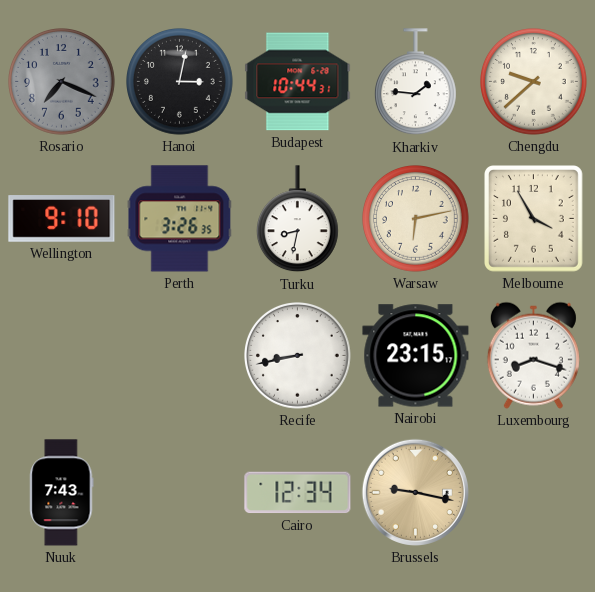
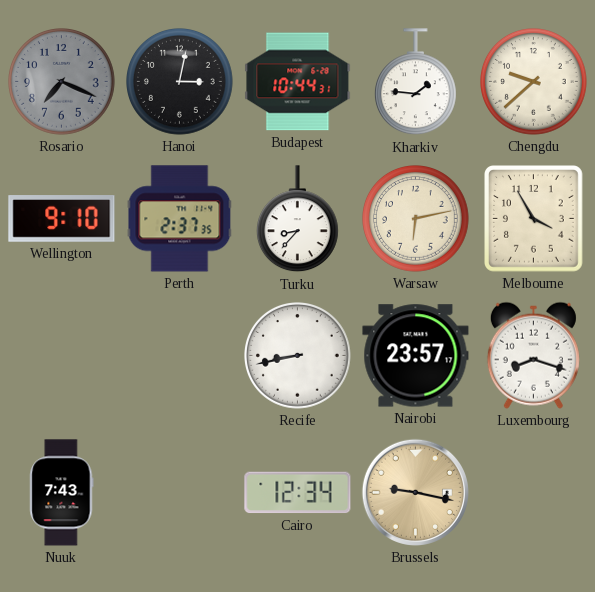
Perth: 3:26 -> 2:37
Turku: 8:32 -> 8:37
Nairobi: 23:15 -> 23:57
